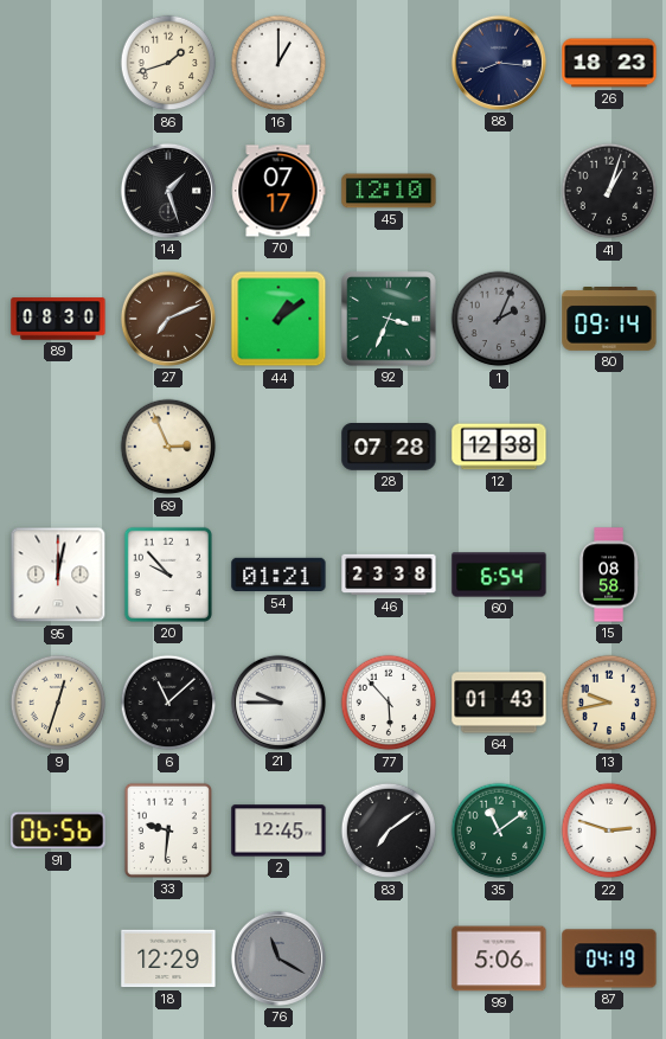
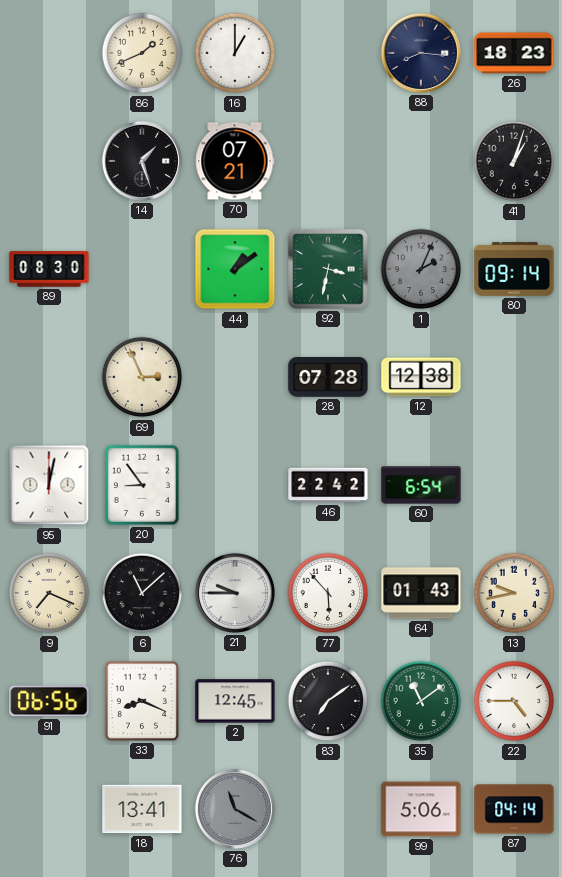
86: 1:42 -> 1:41
70: 07:17 -> 07:21
45: 12:10 -> none
27: 7:11 -> none
92: 3:34 -> 3:32
20: 9:53 -> 8:54
54: 01:21 -> none
46: 23:38 -> 22:42
15: 08:58 -> none
9: 12:33 -> 7:19
33: 9:31 -> 8:19
22: 2:48 -> 4:45
18: 12:29 -> 13:41
87: 04:19 -> 04:14
